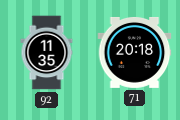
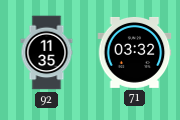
71: 20:18 -> 03:32
